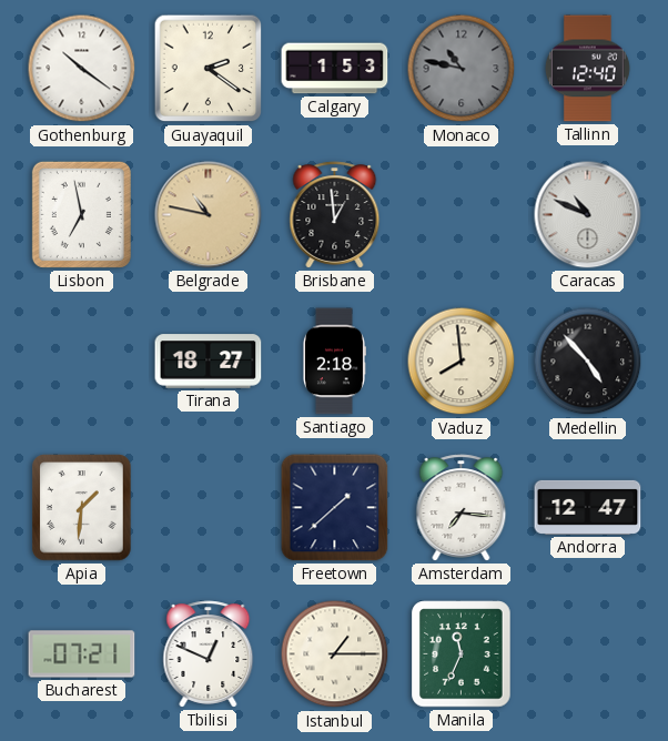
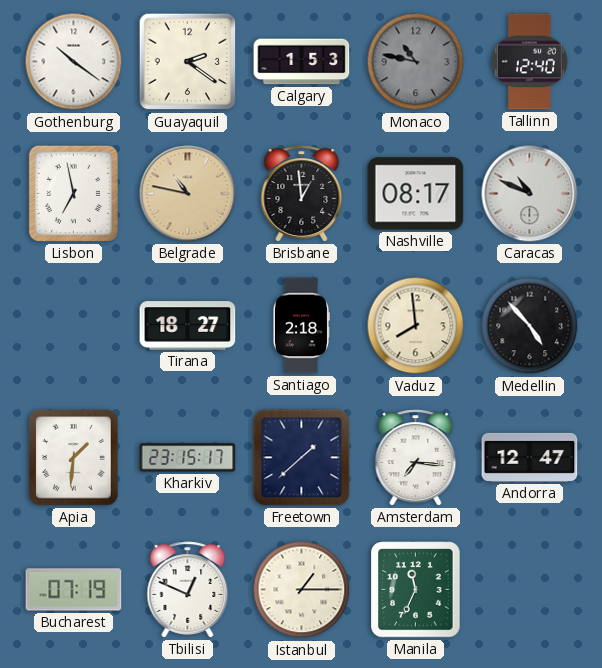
Nashville: none -> 08:17
Kharkiv: none -> 23:15
Bucharest: 07:21 -> 07:19
